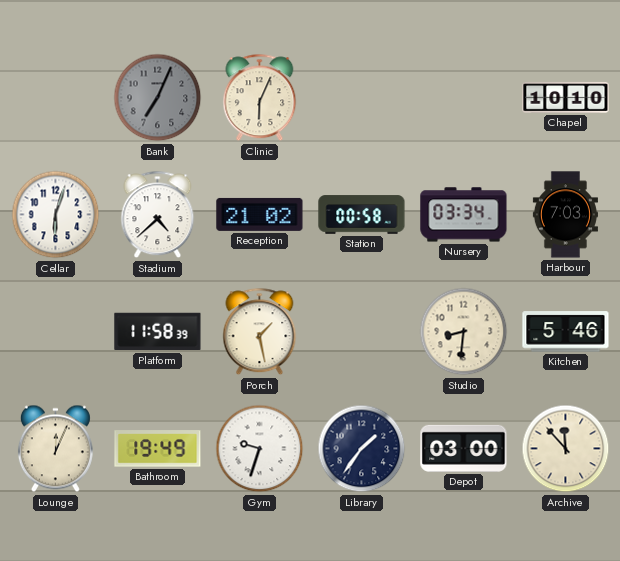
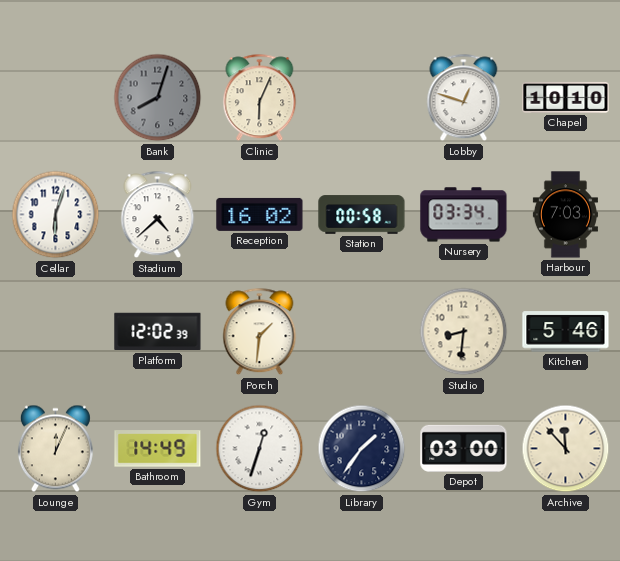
Bank: 7:04 -> 8:03
Lobby: none -> 12:48
Reception: 21:02 -> 16:02
Platform: 11:58 -> 12:02
Porch: 1:28 -> 1:31
Bathroom: 19:49 -> 14:49
Gym: 9:33 -> 12:33
